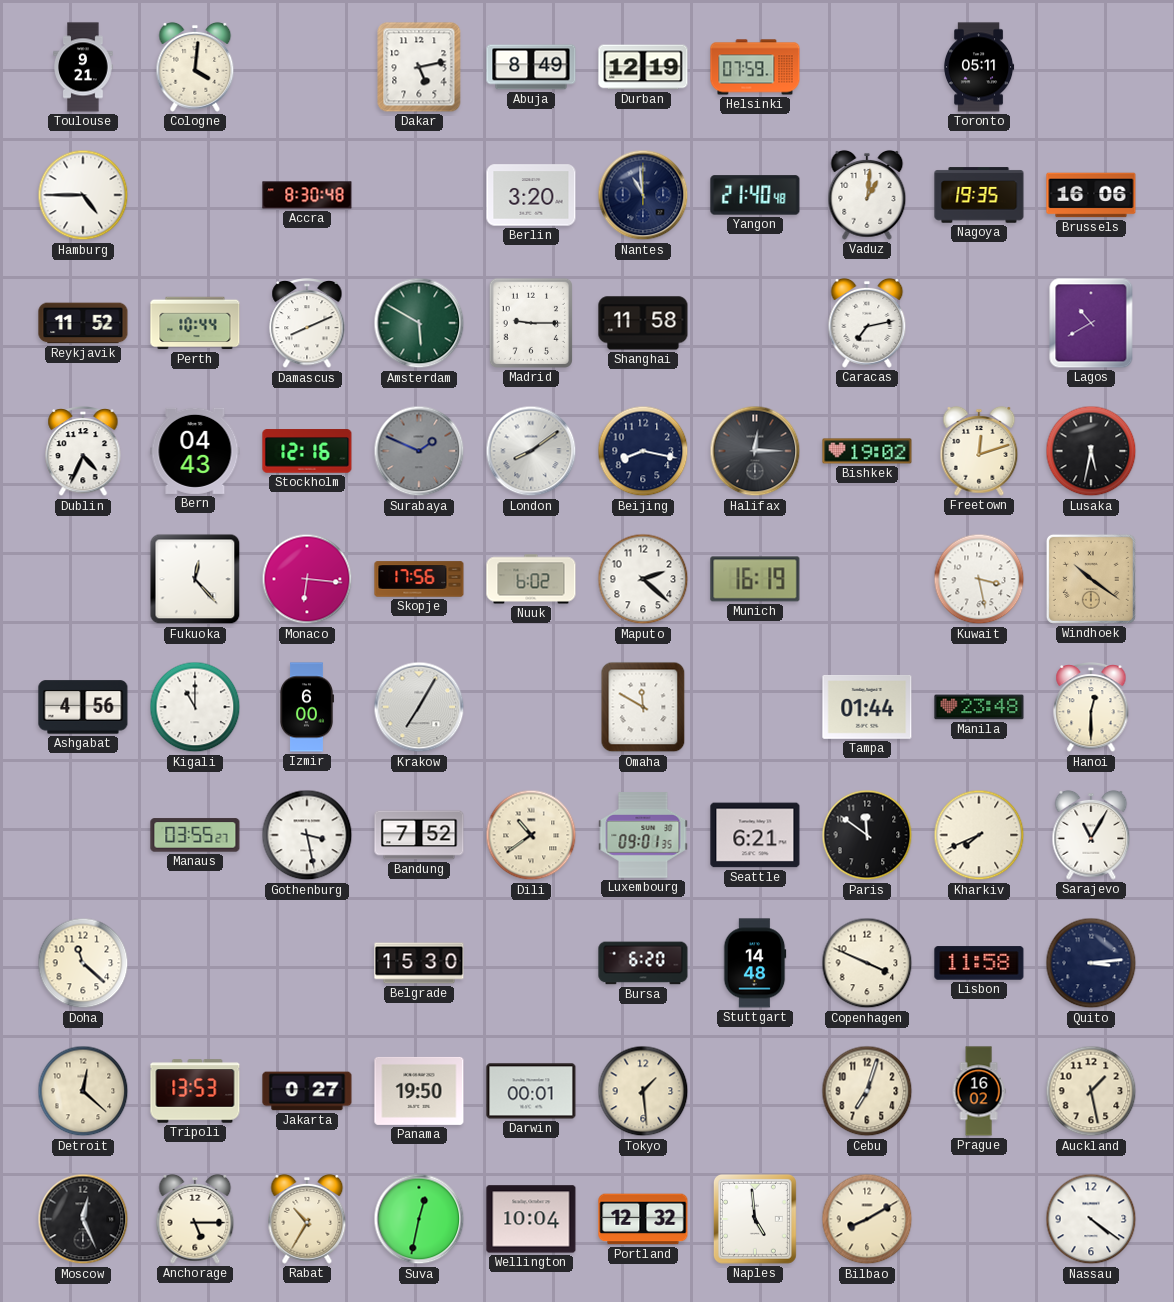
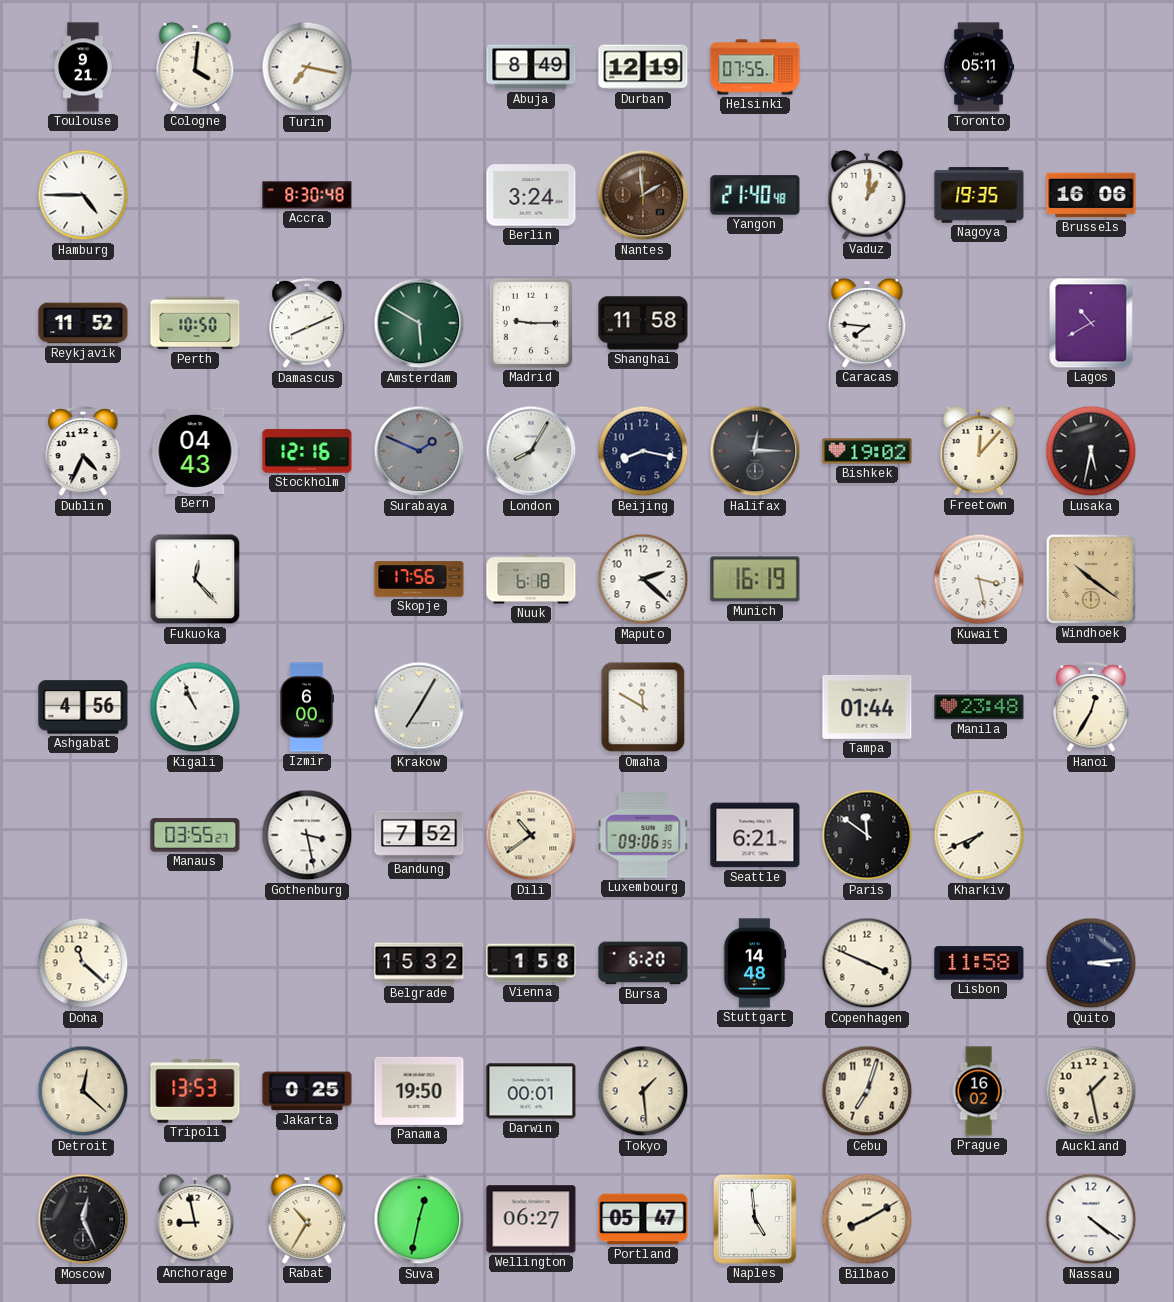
Turin: none -> 7:17
Dakar: 5:13 -> none
Helsinki: 07:59 -> 07:55
Berlin: 3:20 -> 3:24
Nantes: 10:59 -> 1:59
Nantes dial: navy -> brown
Perth: 10:44 -> 10:50
Caracas: 7:13 -> 7:46
London: 8:09 -> 8:05
Freetown: 12:12 -> 12:07
Monaco: 6:16 -> none
Nuuk: 6:02 -> 6:18
Kigali: 11:00 -> 10:56
Hanoi: 12:30 -> 12:35
Luxembourg: 09:01 -> 09:06
Sarajevo: 11:05 -> none
Belgrade: 15:30 -> 15:32
Vienna: none -> 1:58
Jakarta: 0:27 -> 0:25
Anchorage: 5:15 -> 8:58
Wellington: 10:04 -> 06:27
Portland: 12:32 -> 05:47
